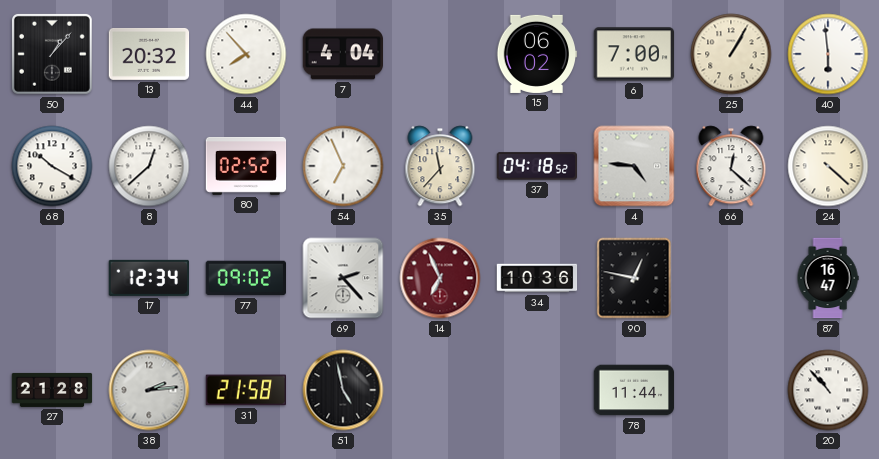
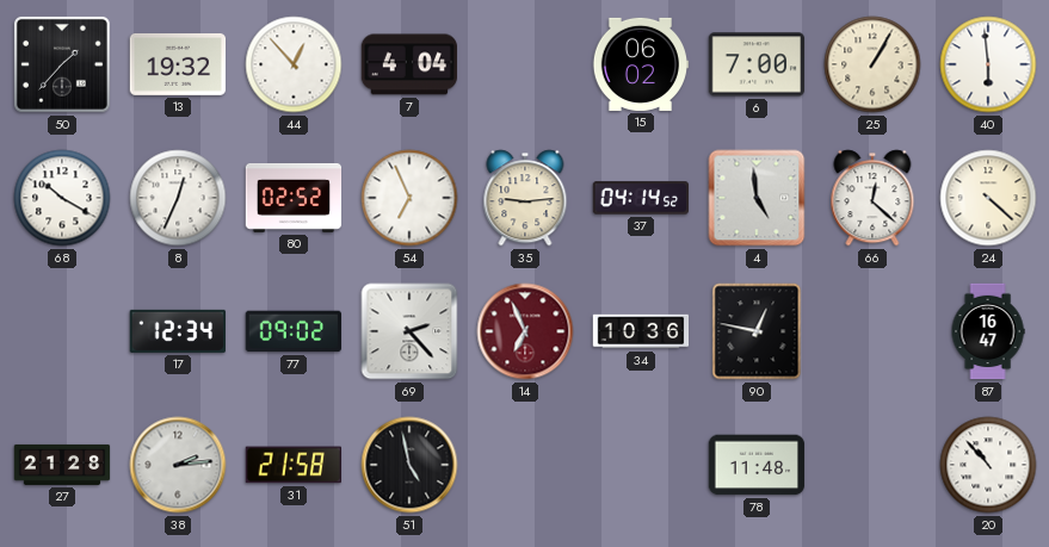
50: 1:07 -> 1:37
13: 20:32 -> 19:32
44: 7:53 -> 12:53
8: 12:38 -> 12:34
35: 11:37 -> 9:14
37: 04:18 -> 04:14
4: 4:46 -> 4:59
78: 11:44 -> 11:48
